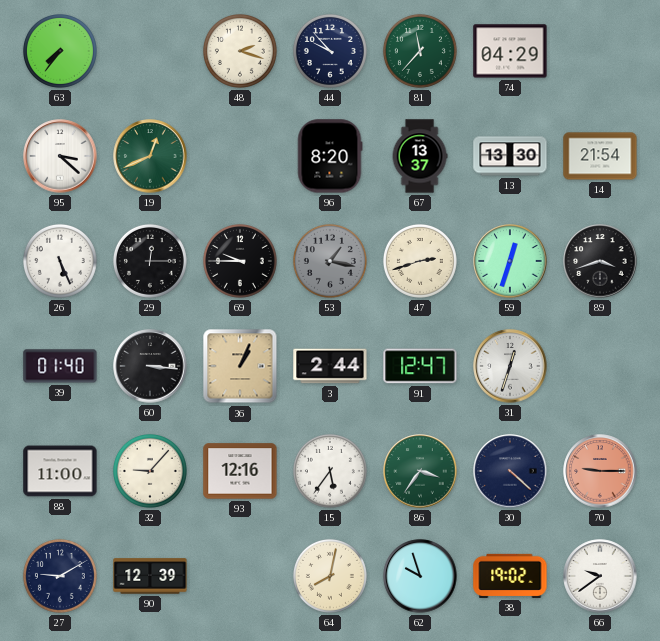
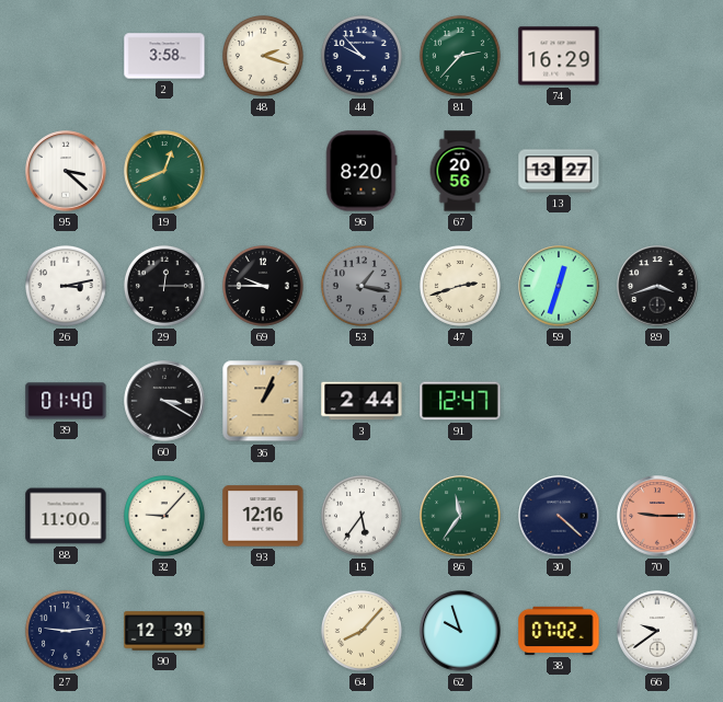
63: 7:36 -> none
2: none -> 3:58
81: 11:37 -> 2:37
74: 04:29 -> 16:29
67: 13:37 -> 20:56
13: 13:30 -> 13:27
14: 21:54 -> none
26: 5:26 -> 3:13
60: 3:16 -> 3:20
31: 12:33 -> none
86: 3:36 -> 11:36
27: 9:10 -> 9:14
64: 8:02 -> 8:07
38: 19:02 -> 07:02
